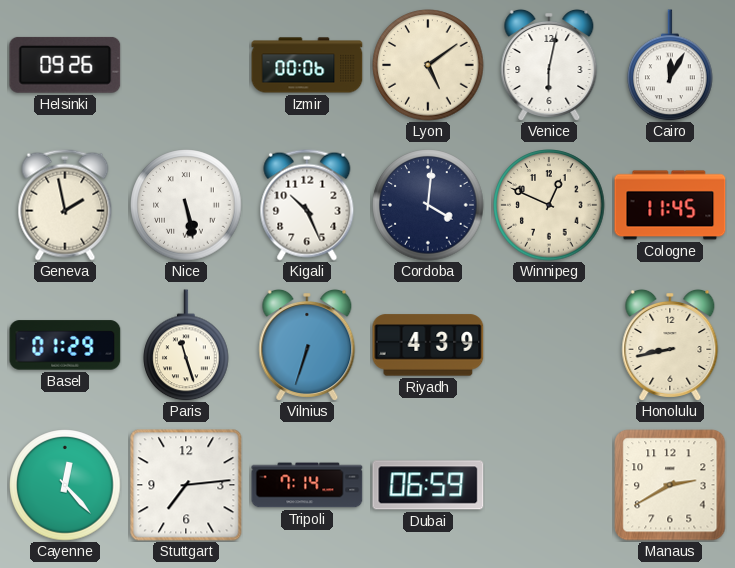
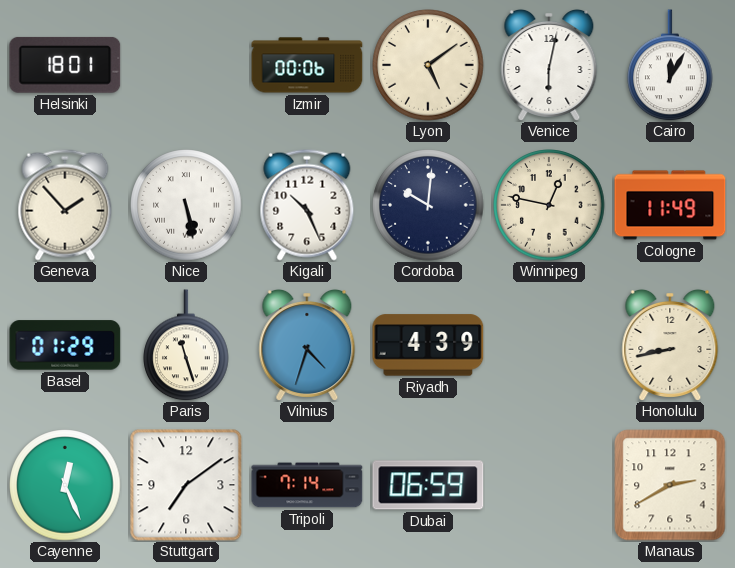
Helsinki: 09:26 -> 18:01
Geneva: 1:58 -> 1:53
Cordoba: 4:01 -> 10:01
Winnipeg: 12:49 -> 12:47
Cologne: 11:45 -> 11:49
Vilnius: 6:33 -> 4:33
Cayenne: 12:23 -> 12:26
Stuttgart: 7:14 -> 7:09
